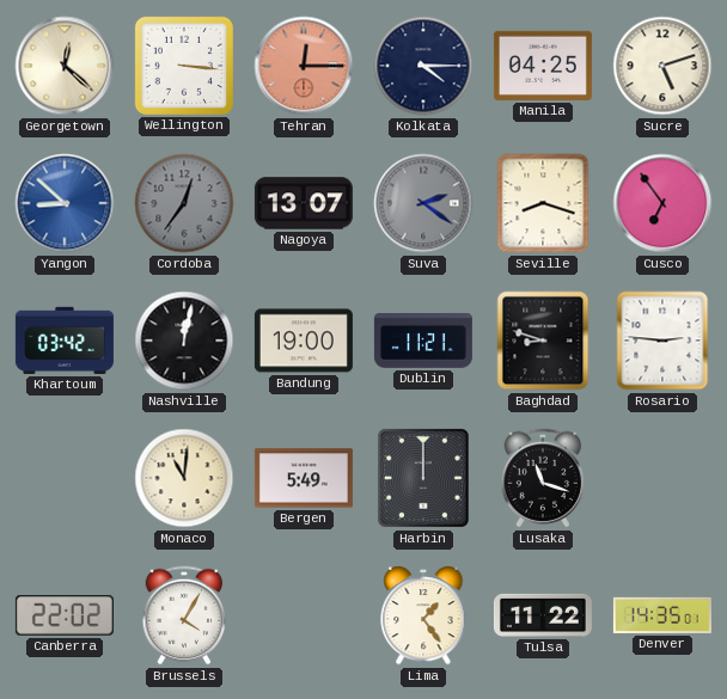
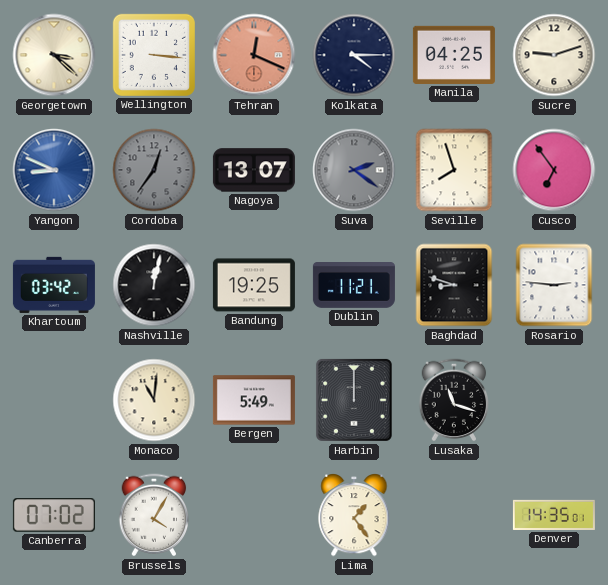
Georgetown: 12:22 -> 3:22
Tehran: 12:15 -> 12:19
Sucre: 5:12 -> 9:12
Yangon: 8:52 -> 8:49
Seville: 8:18 -> 7:57
Bandung: 19:00 -> 19:25
Canberra: 22:02 -> 07:02
Tulsa: 11:22 -> none
